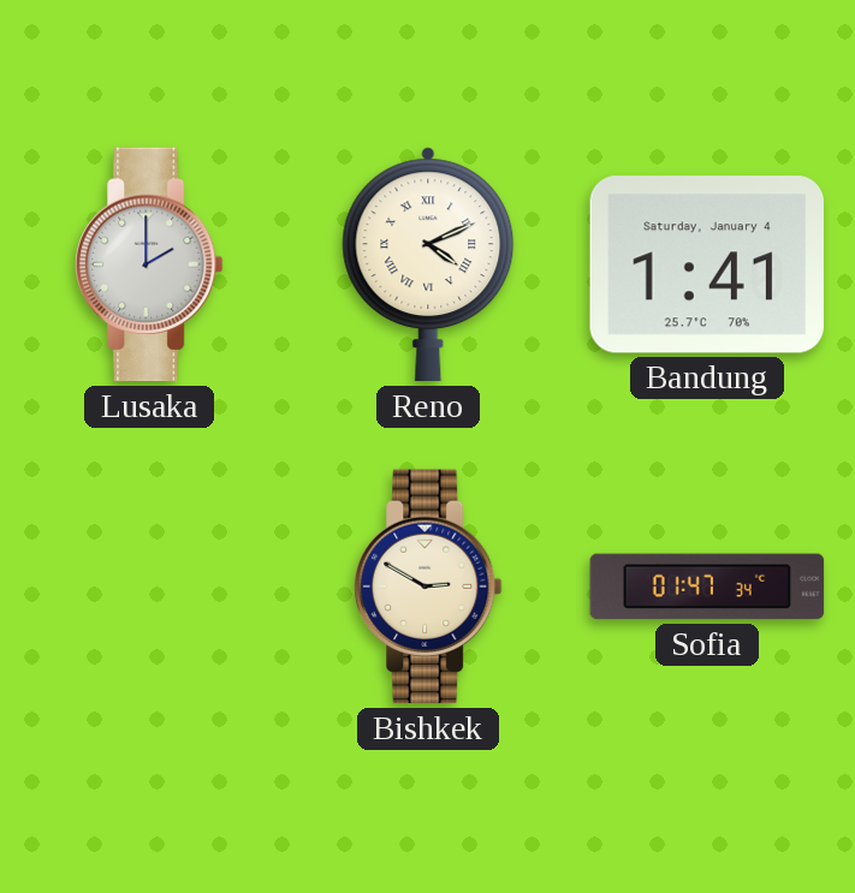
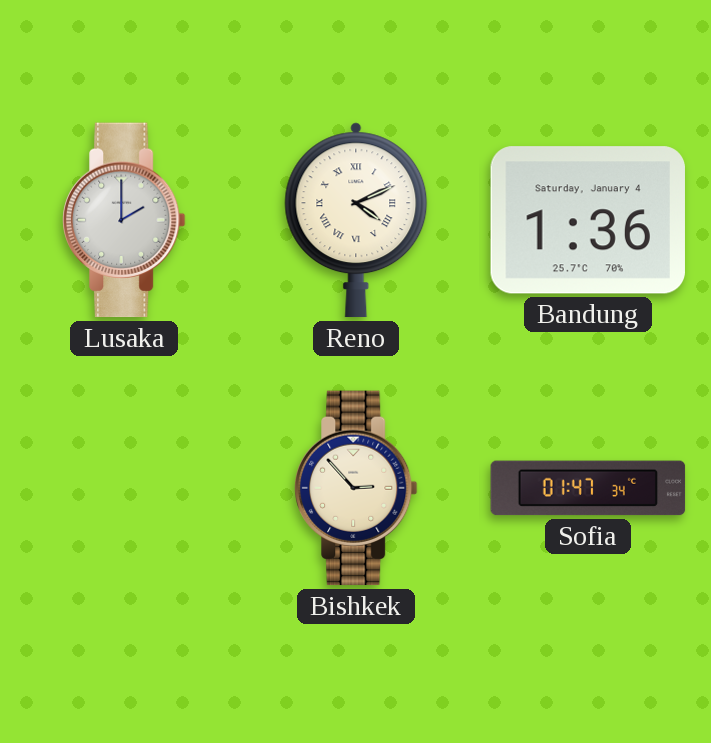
Bandung: 1:41 -> 1:36
Bishkek: 2:50 -> 2:53
